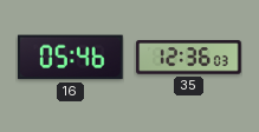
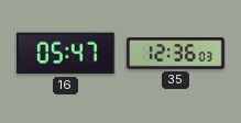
16: 05:46 -> 05:47
